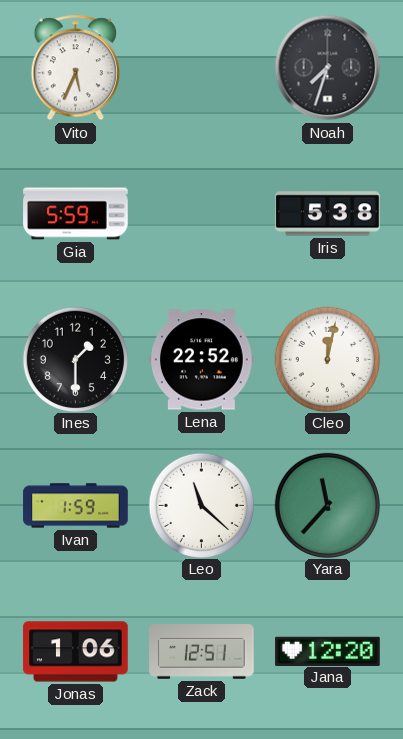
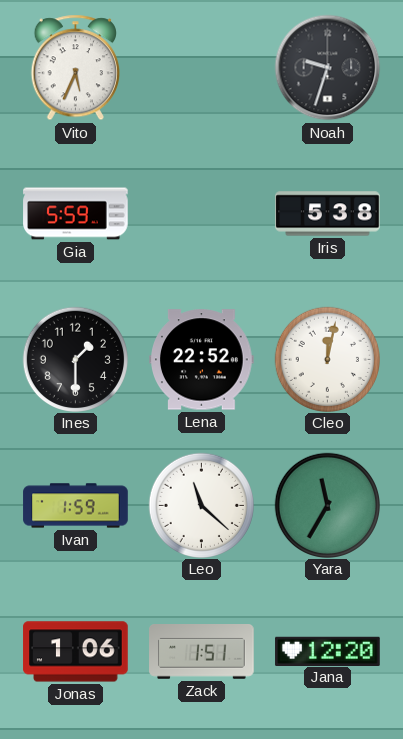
Noah: 7:33 -> 9:33
Yara: 11:37 -> 11:35
Zack: 12:51 -> 1:51
